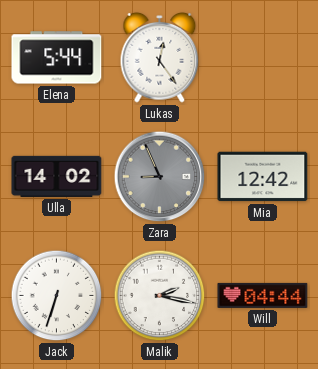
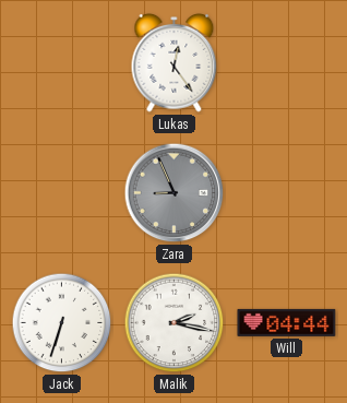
Elena: 5:44 -> none
Ulla: 14:02 -> none
Mia: 12:42 -> none
